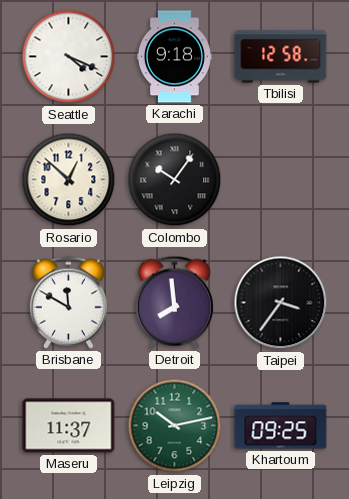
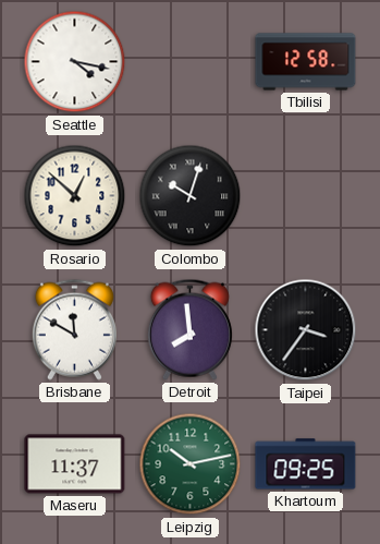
Seattle: 4:19 -> 4:17
Karachi: 9:18 -> none
Colombo: 10:06 -> 10:03
